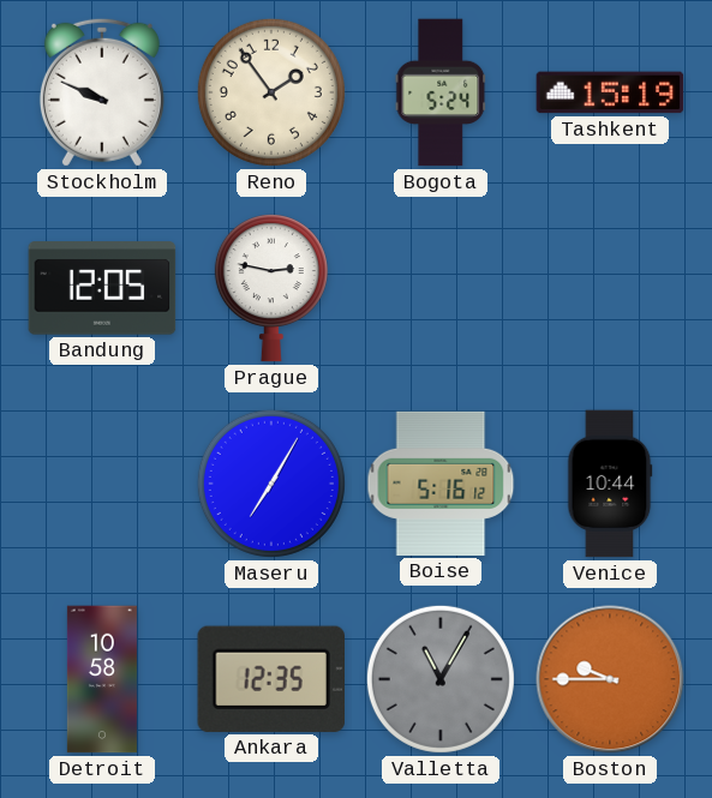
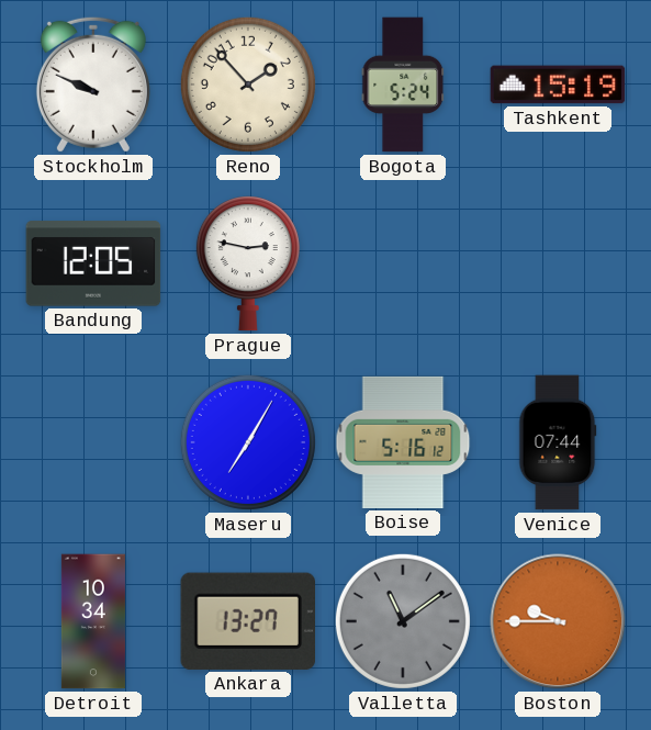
Reno: 1:54 -> 1:53
Venice: 10:44 -> 07:44
Detroit: 10:58 -> 10:34
Ankara: 12:35 -> 13:27
Valletta: 11:05 -> 11:09
